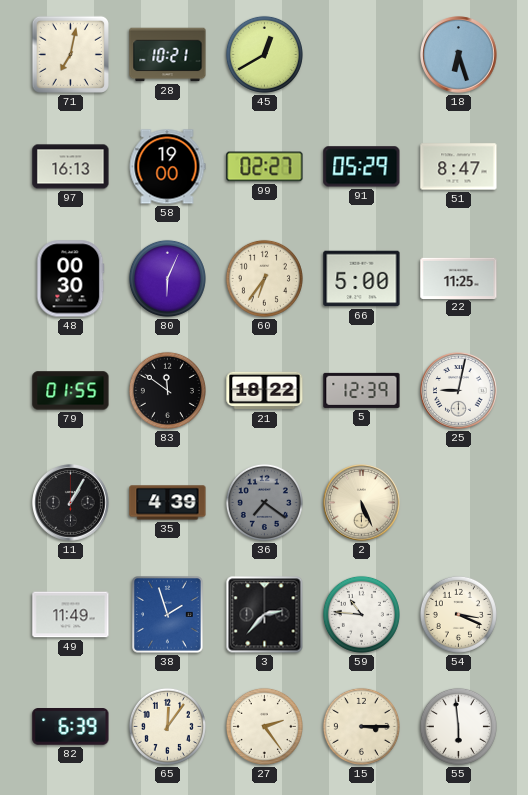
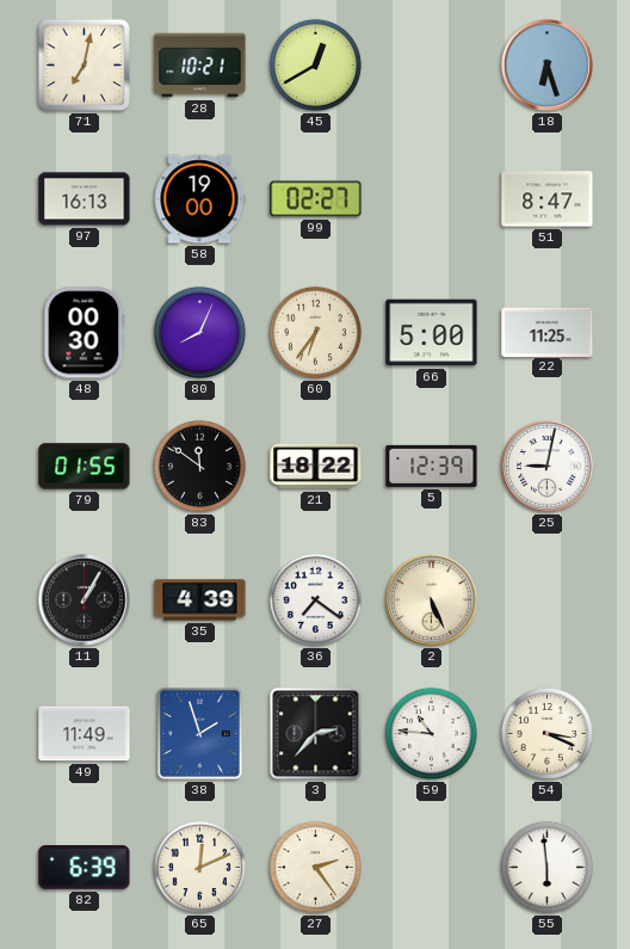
91: 05:29 -> none
80: 6:04 -> 8:04
36 dial: grey -> white
65: 12:06 -> 12:11
15: 3:15 -> none
